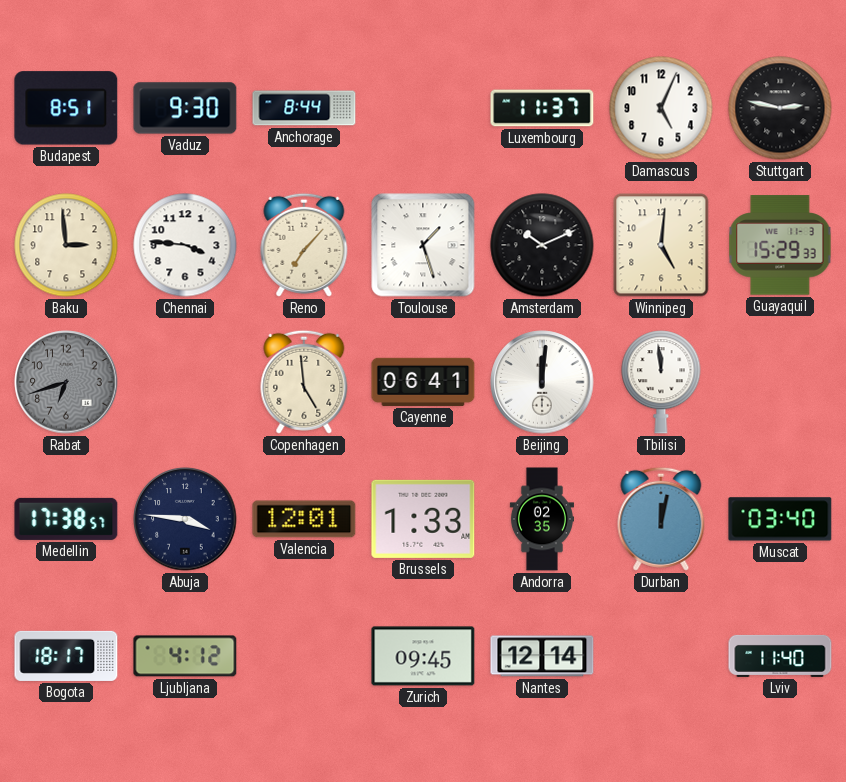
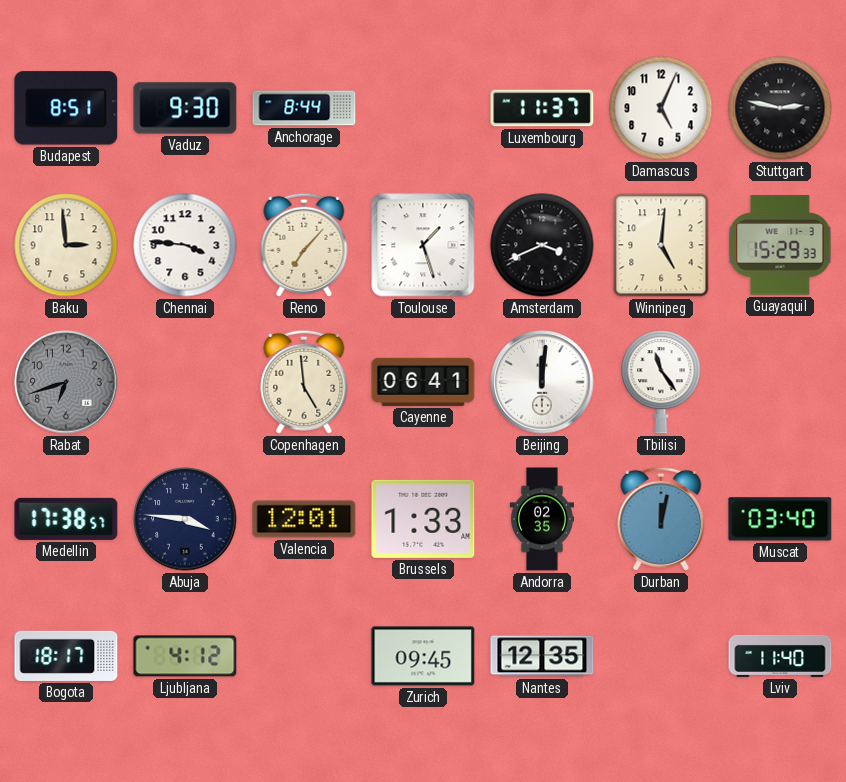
Amsterdam: 10:11 -> 3:41
Tbilisi: 11:59 -> 11:24
Nantes: 12:14 -> 12:35
